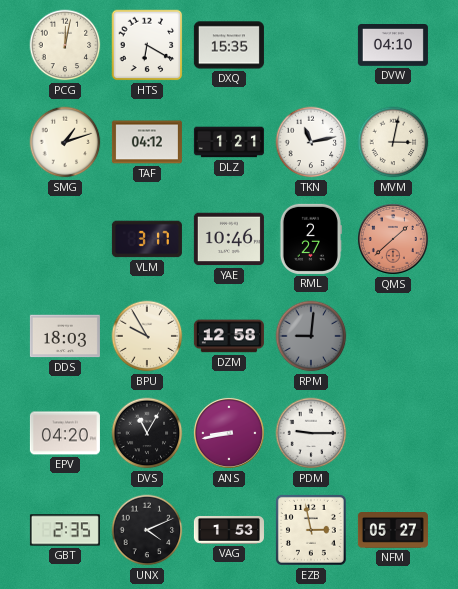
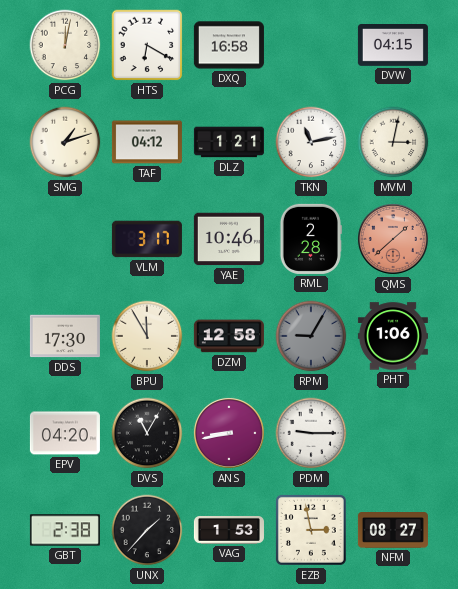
DXQ: 15:35 -> 16:58
DVW: 04:10 -> 04:15
RML: 2:27 -> 2:28
DDS: 18:03 -> 17:30
BPU: 9:55 -> 11:55
RPM: 9:01 -> 9:05
PHT: none -> 1:06
GBT: 2:35 -> 2:38
UNX: 4:11 -> 1:37
NFM: 05:27 -> 08:27
